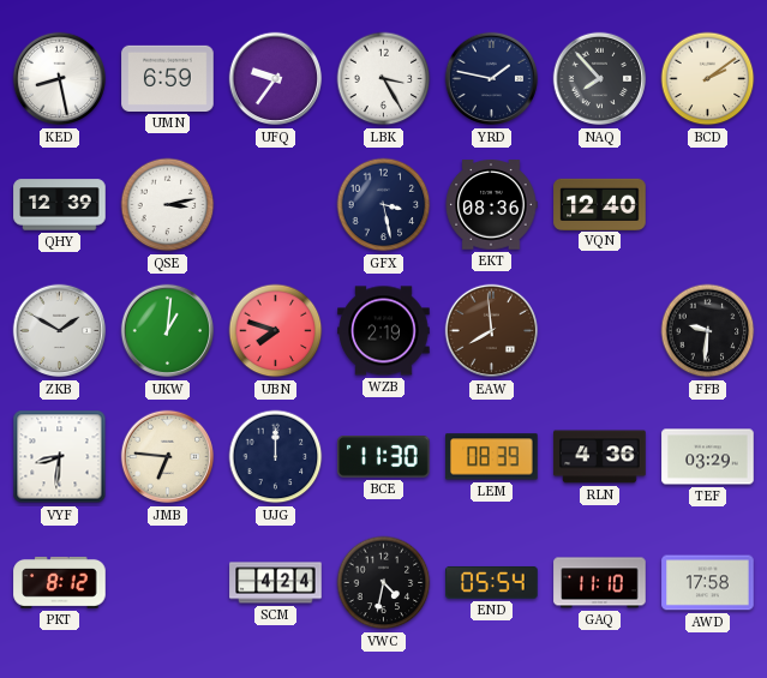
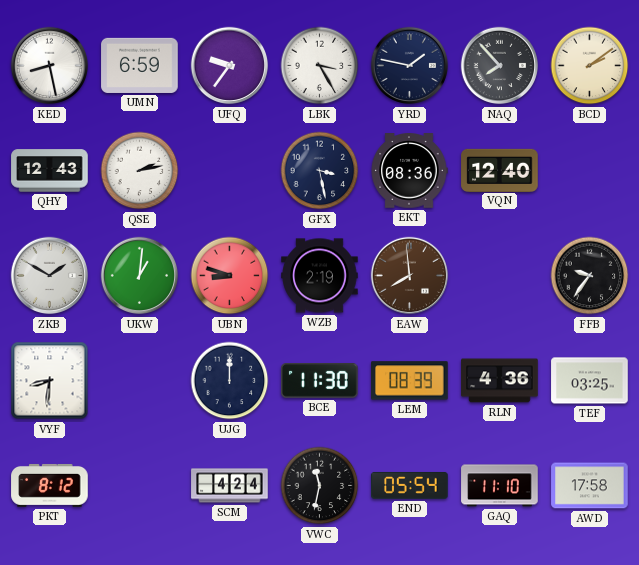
QHY: 12:39 -> 12:43
QSE: 3:13 -> 2:13
UBN: 7:48 -> 8:48
FFB: 9:31 -> 9:36
JMB: 6:46 -> none
TEF: 03:29 -> 03:25
VWC: 4:32 -> 11:32
